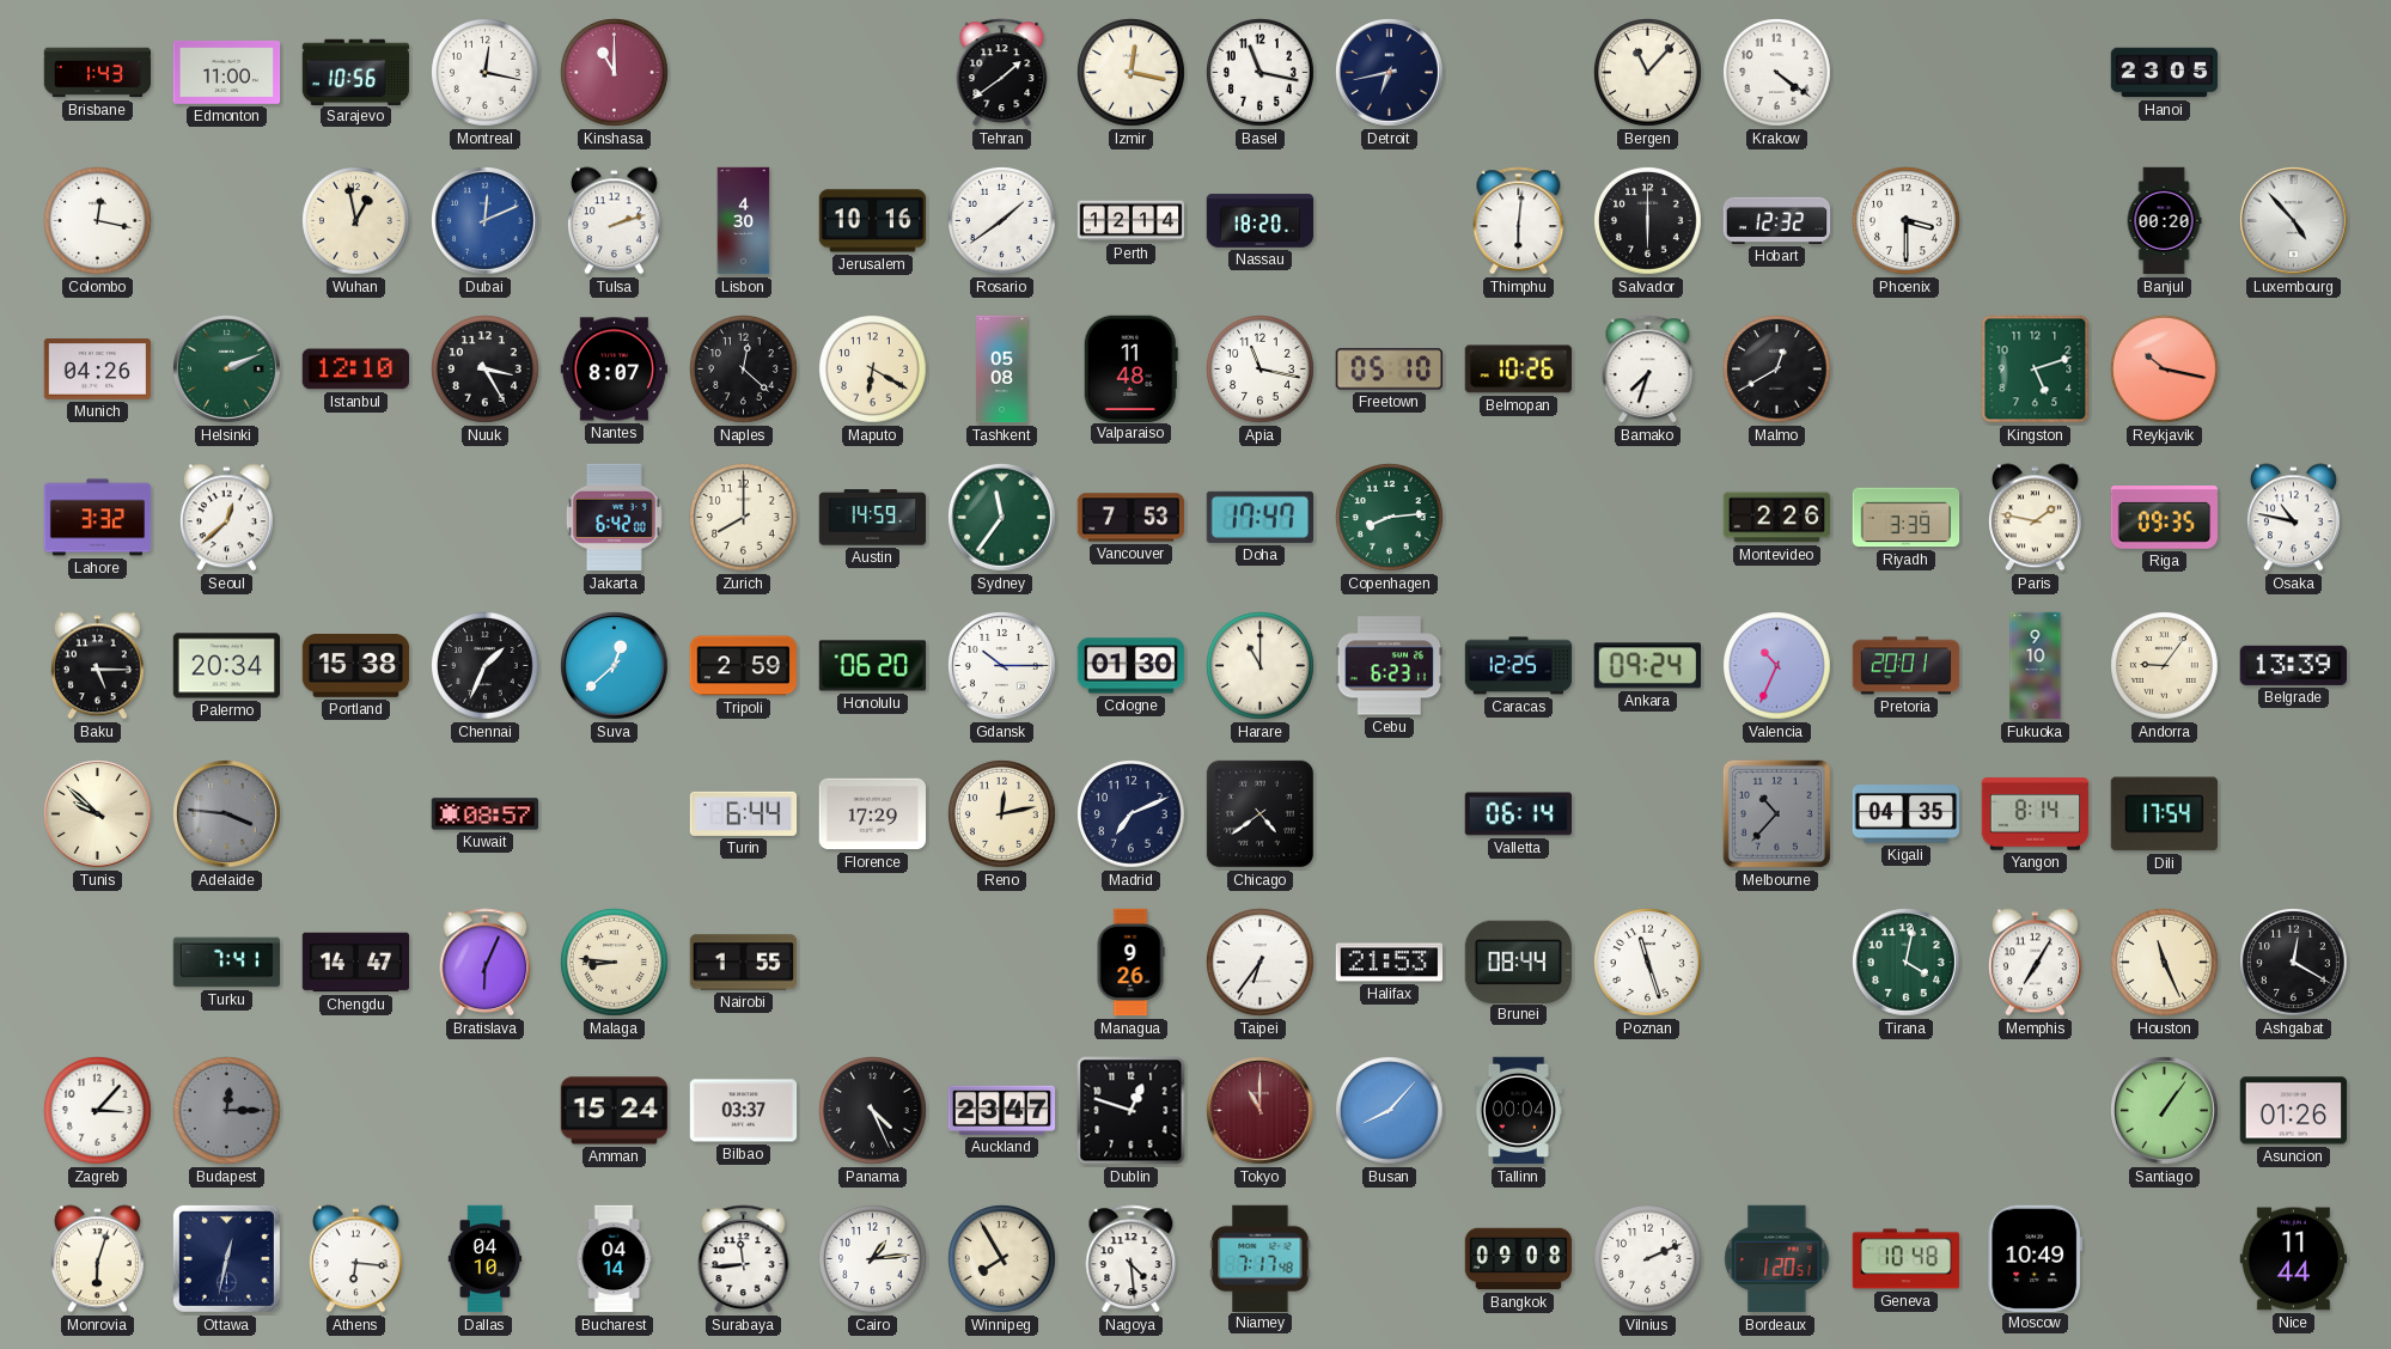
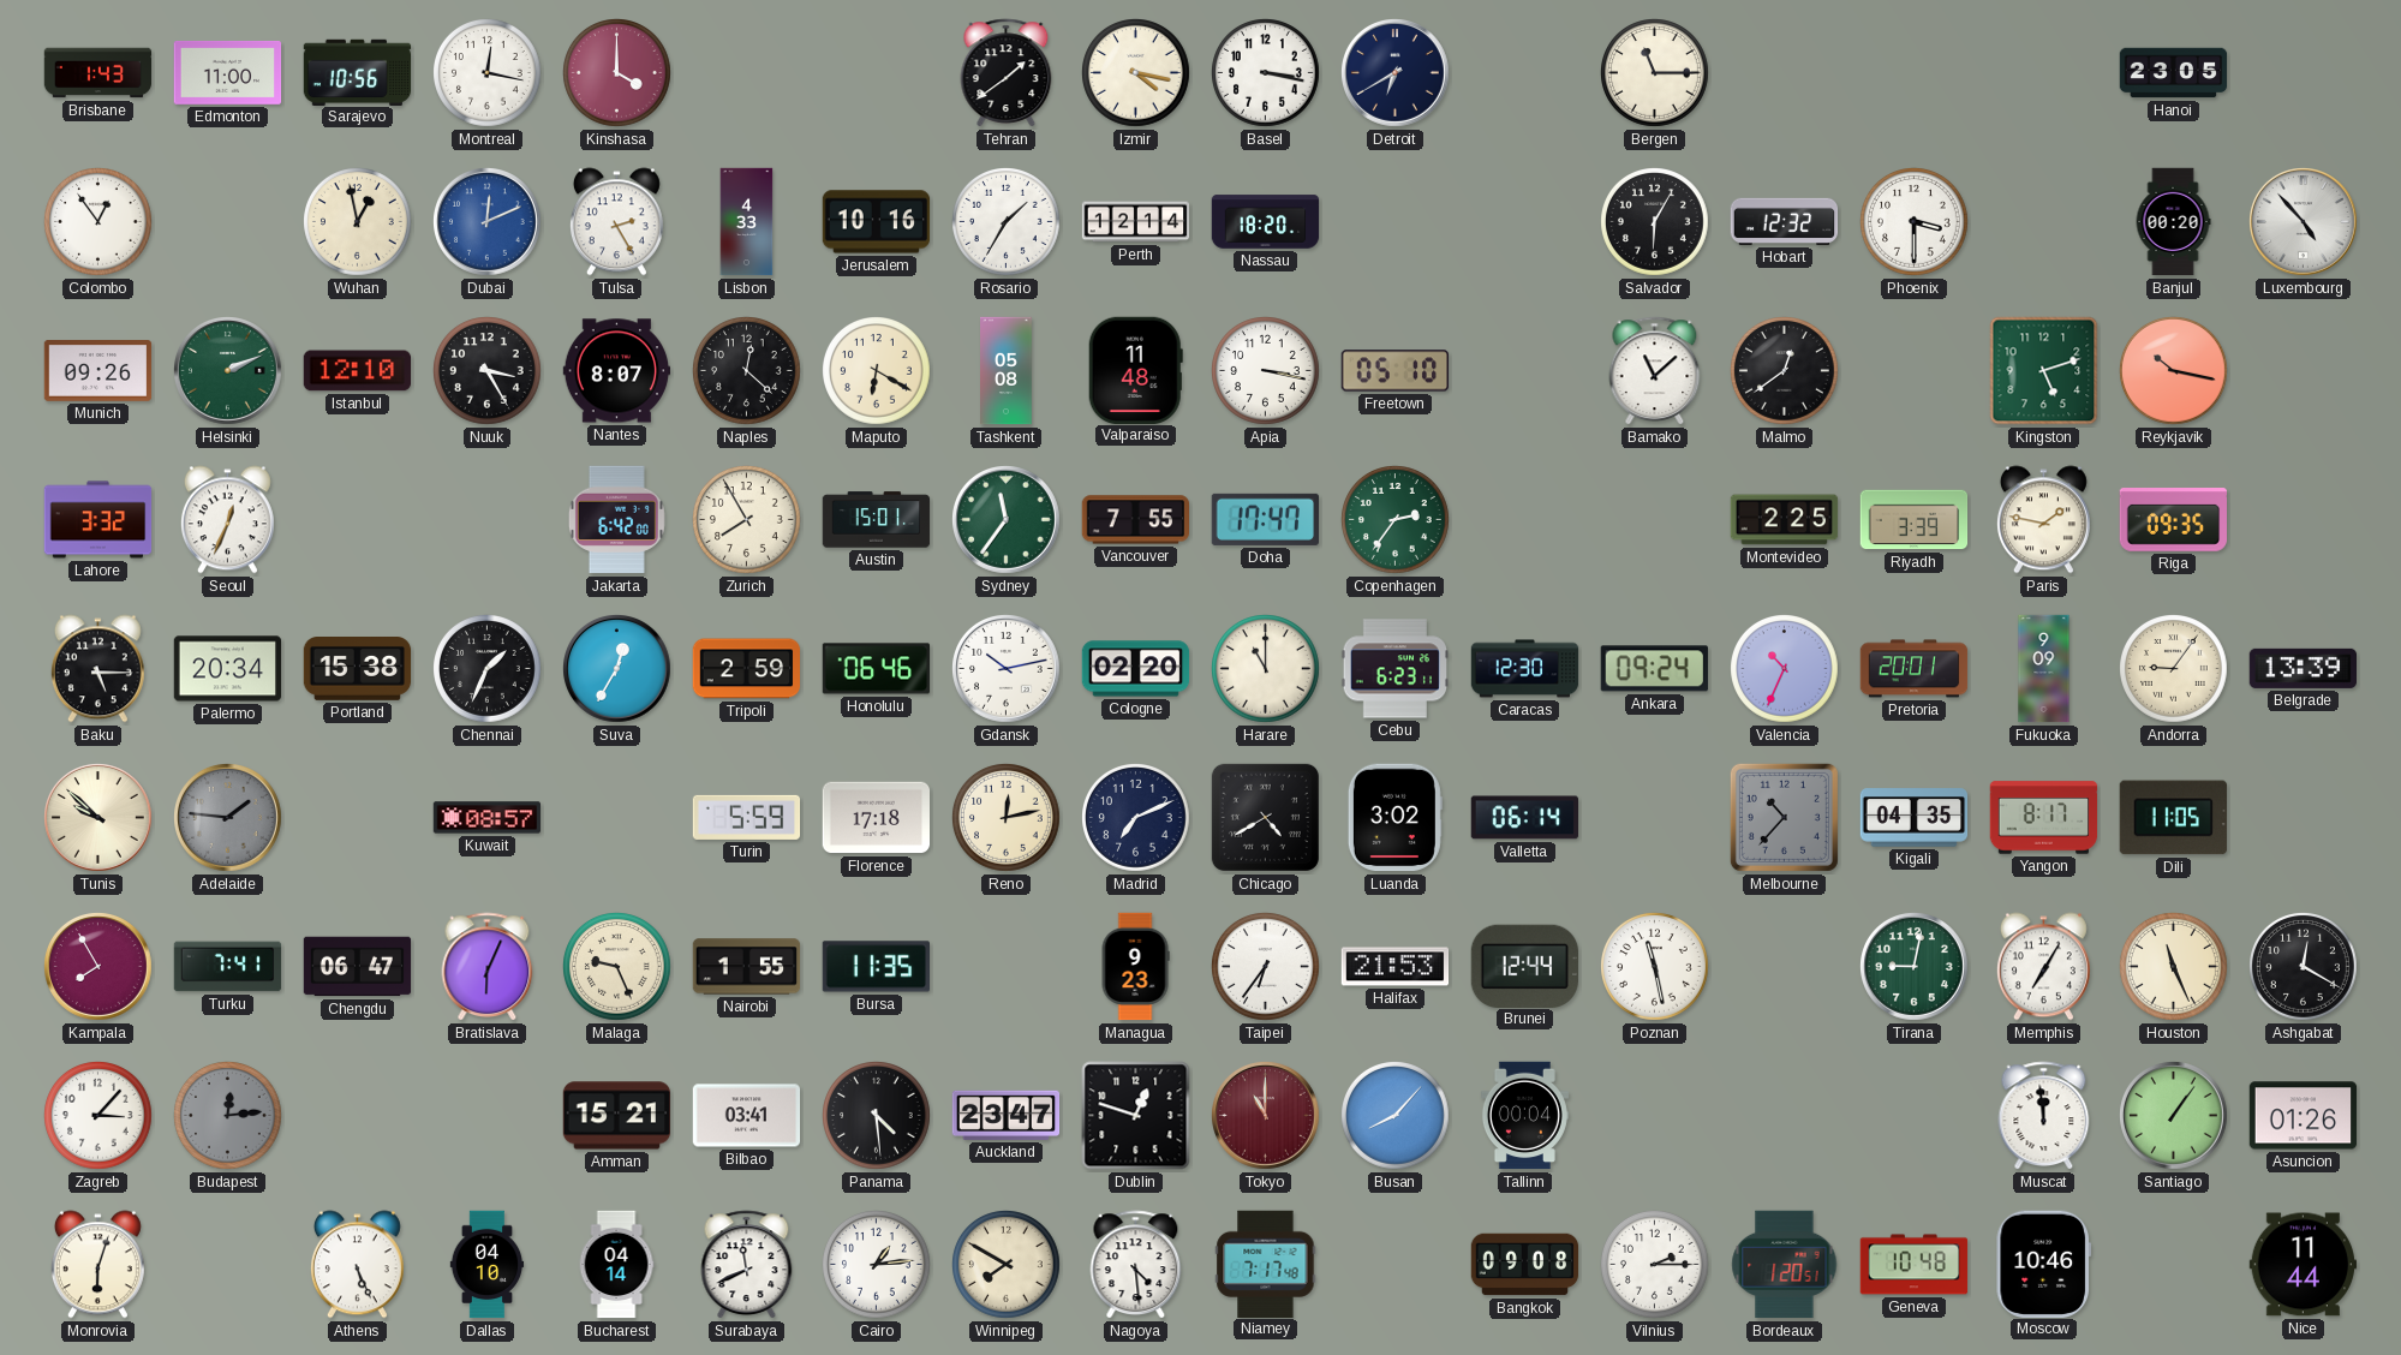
Kinshasa: 11:00 -> 4:00
Izmir: 12:17 -> 4:17
Basel: 11:17 -> 3:17
Detroit: 6:43 -> 6:40
Bergen: 11:07 -> 11:15
Krakow: 4:21 -> none
Colombo: 12:17 -> 12:54
Tulsa: 2:12 -> 2:25
Lisbon: 4:30 -> 4:33
Rosario: 1:39 -> 1:35
Thimphu: 6:01 -> none
Salvador: 6:00 -> 6:05
Munich: 04:26 -> 09:26
Apia: 11:17 -> 3:17
Belmopan: 10:26 -> none
Bamako: 7:33 -> 11:08
Malmo: 12:40 -> 12:39
Seoul: 12:38 -> 12:34
Zurich: 8:00 -> 7:55
Austin: 14:59 -> 15:01
Vancouver: 7:53 -> 7:55
Copenhagen: 8:14 -> 2:36
Montevideo: 2:26 -> 2:25
Osaka: 10:47 -> none
Suva: 12:38 -> 12:35
Honolulu: 06:20 -> 06:46
Gdansk: 10:15 -> 10:13
Cologne: 01:30 -> 02:20
Caracas: 12:25 -> 12:30
Fukuoka: 9:10 -> 9:09
Adelaide: 3:46 -> 1:46
Turin: 6:44 -> 5:59
Florence: 17:29 -> 17:18
Chicago: 4:39 -> 4:40
Luanda: none -> 3:02
Yangon: 8:14 -> 8:17
Dili: 17:54 -> 11:05
Kampala: none -> 7:55
Chengdu: 14:47 -> 06:47
Malaga: 8:46 -> 9:26
Bursa: none -> 11:35
Managua: 9:26 -> 9:23
Brunei: 08:44 -> 12:44
Poznan: 11:27 -> 11:28
Tirana: 4:02 -> 9:02
Budapest: 12:15 -> 12:14
Amman: 15:24 -> 15:21
Bilbao: 03:37 -> 03:41
Panama: 4:26 -> 4:29
Muscat: none -> 11:59
Ottawa: 12:32 -> none
Athens: 6:16 -> 5:26
Surabaya: 11:44 -> 11:41
Winnipeg: 7:55 -> 7:50
Vilnius: 2:11 -> 2:15
Moscow: 10:49 -> 10:46
